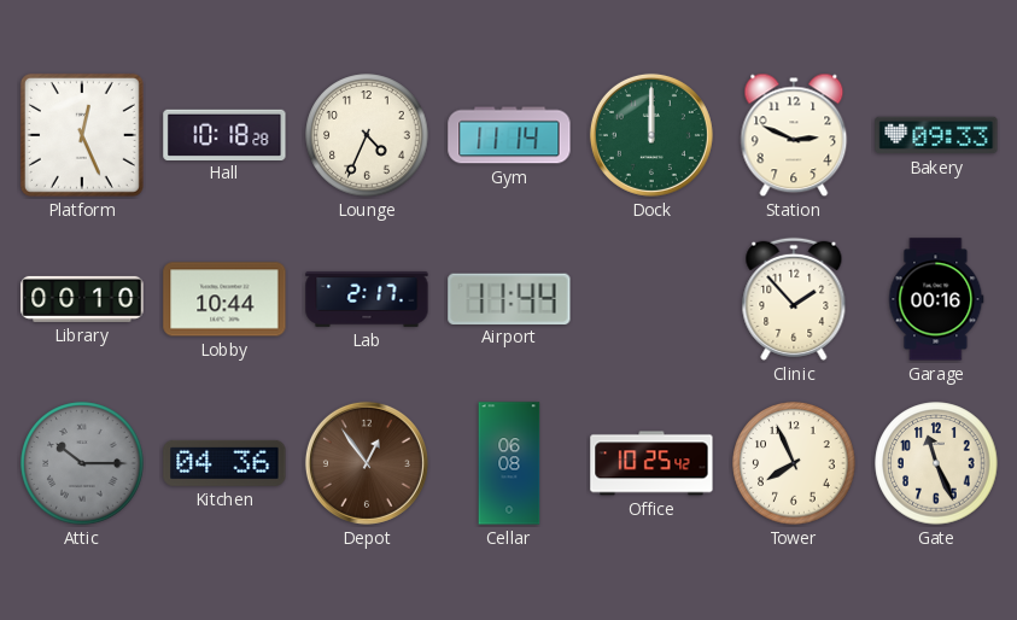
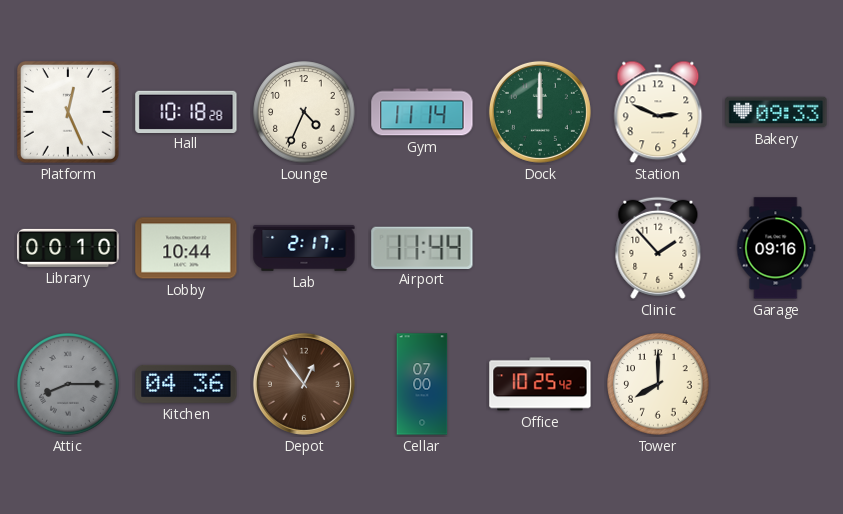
Garage: 00:16 -> 09:16
Attic: 10:15 -> 8:15
Cellar: 06:08 -> 07:00
Tower: 7:56 -> 8:00
Gate: 11:26 -> none
